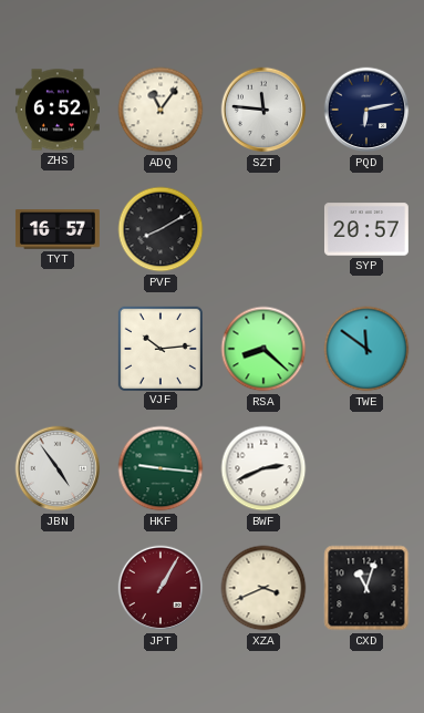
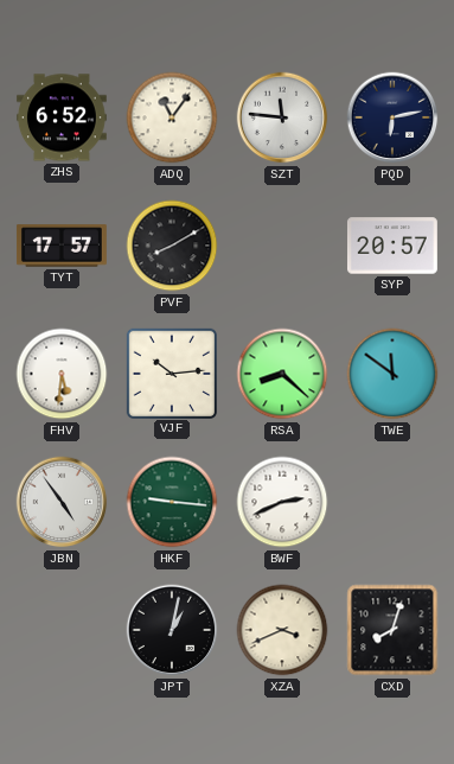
TYT: 16:57 -> 17:57
FHV: none -> 5:31
JPT: 1:05 -> 1:02
JPT dial: burgundy -> black
CXD: 11:03 -> 8:03
